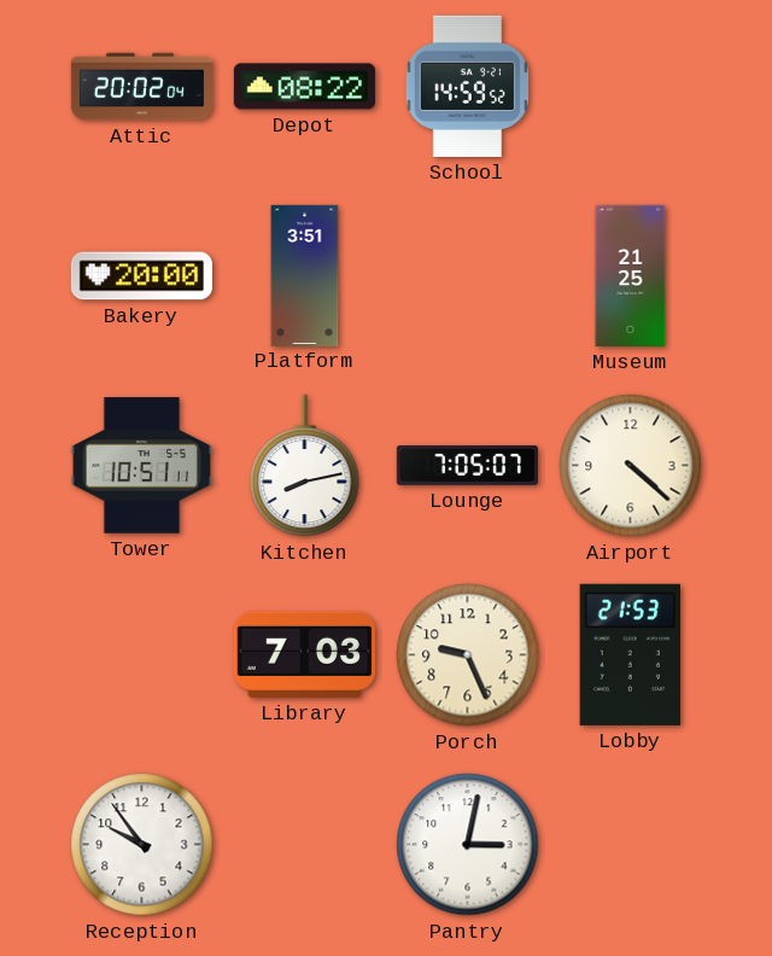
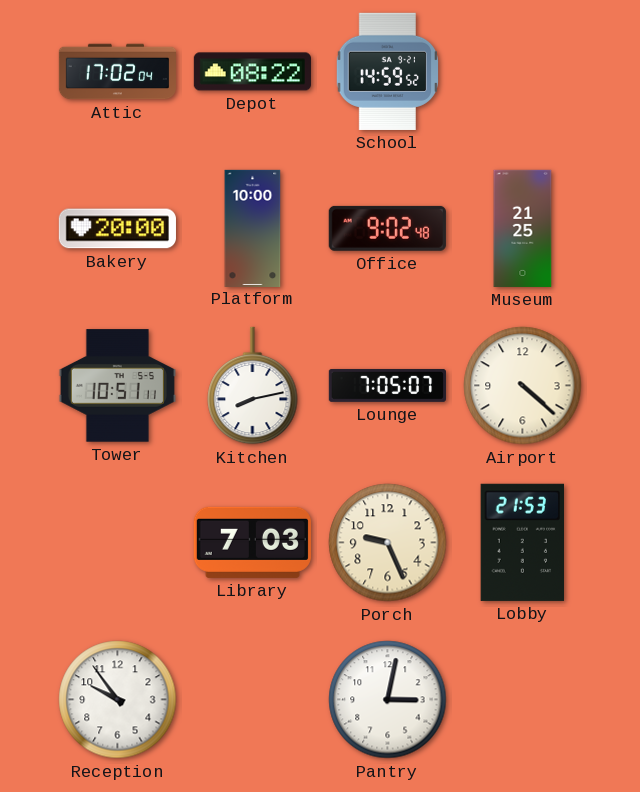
Attic: 20:02 -> 17:02
Platform: 3:51 -> 10:00
Office: none -> 9:02
